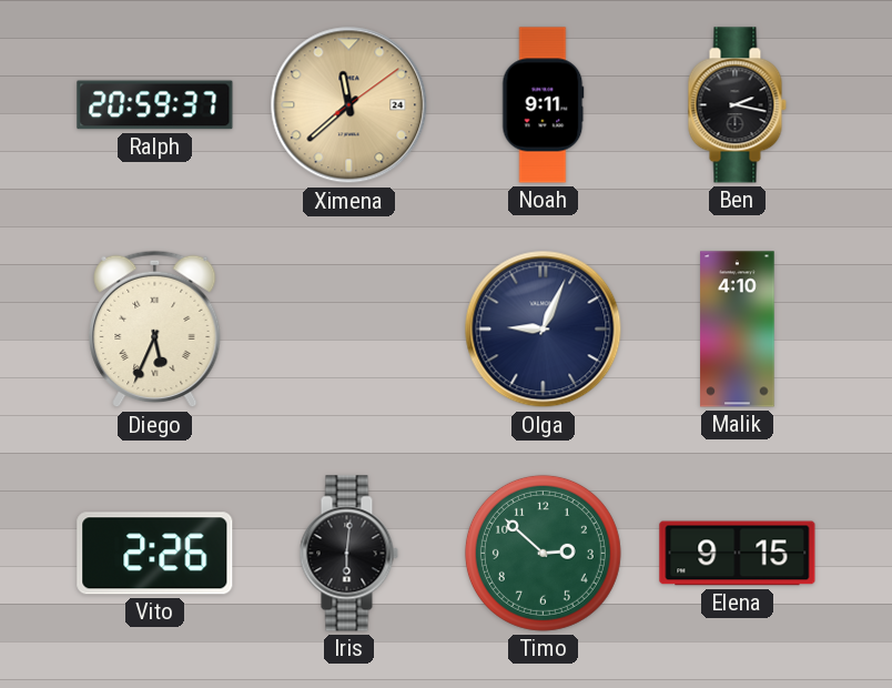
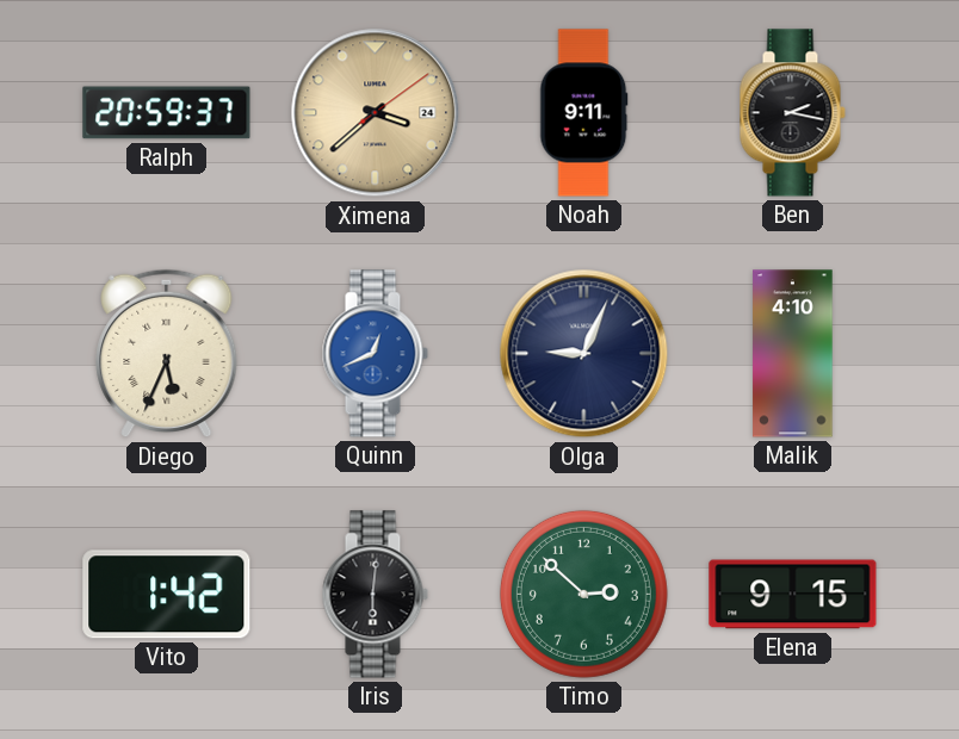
Ximena: 11:38 -> 3:38
Quinn: none -> 12:41
Vito: 2:26 -> 1:42
